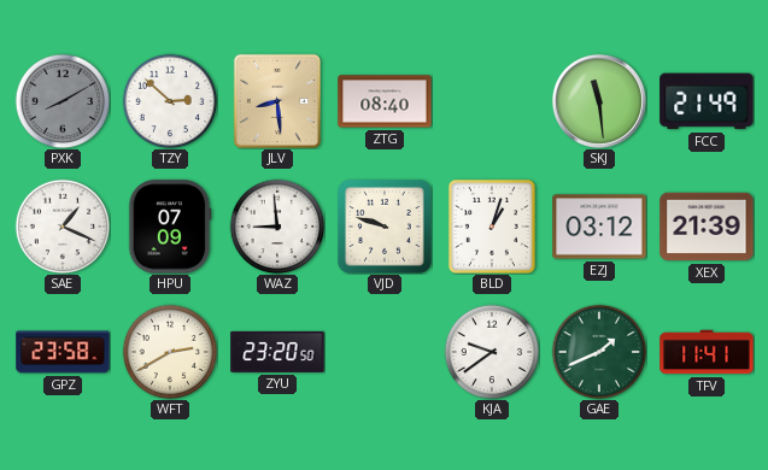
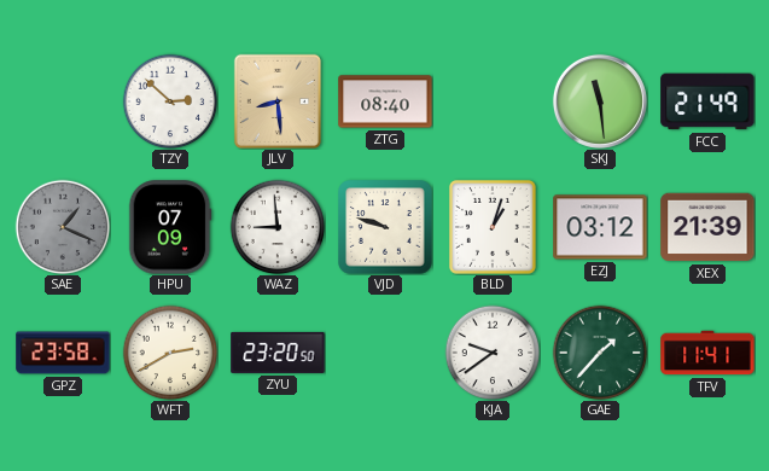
PXK: 8:10 -> none
SAE dial: white -> grey
GAE: 1:41 -> 1:37
